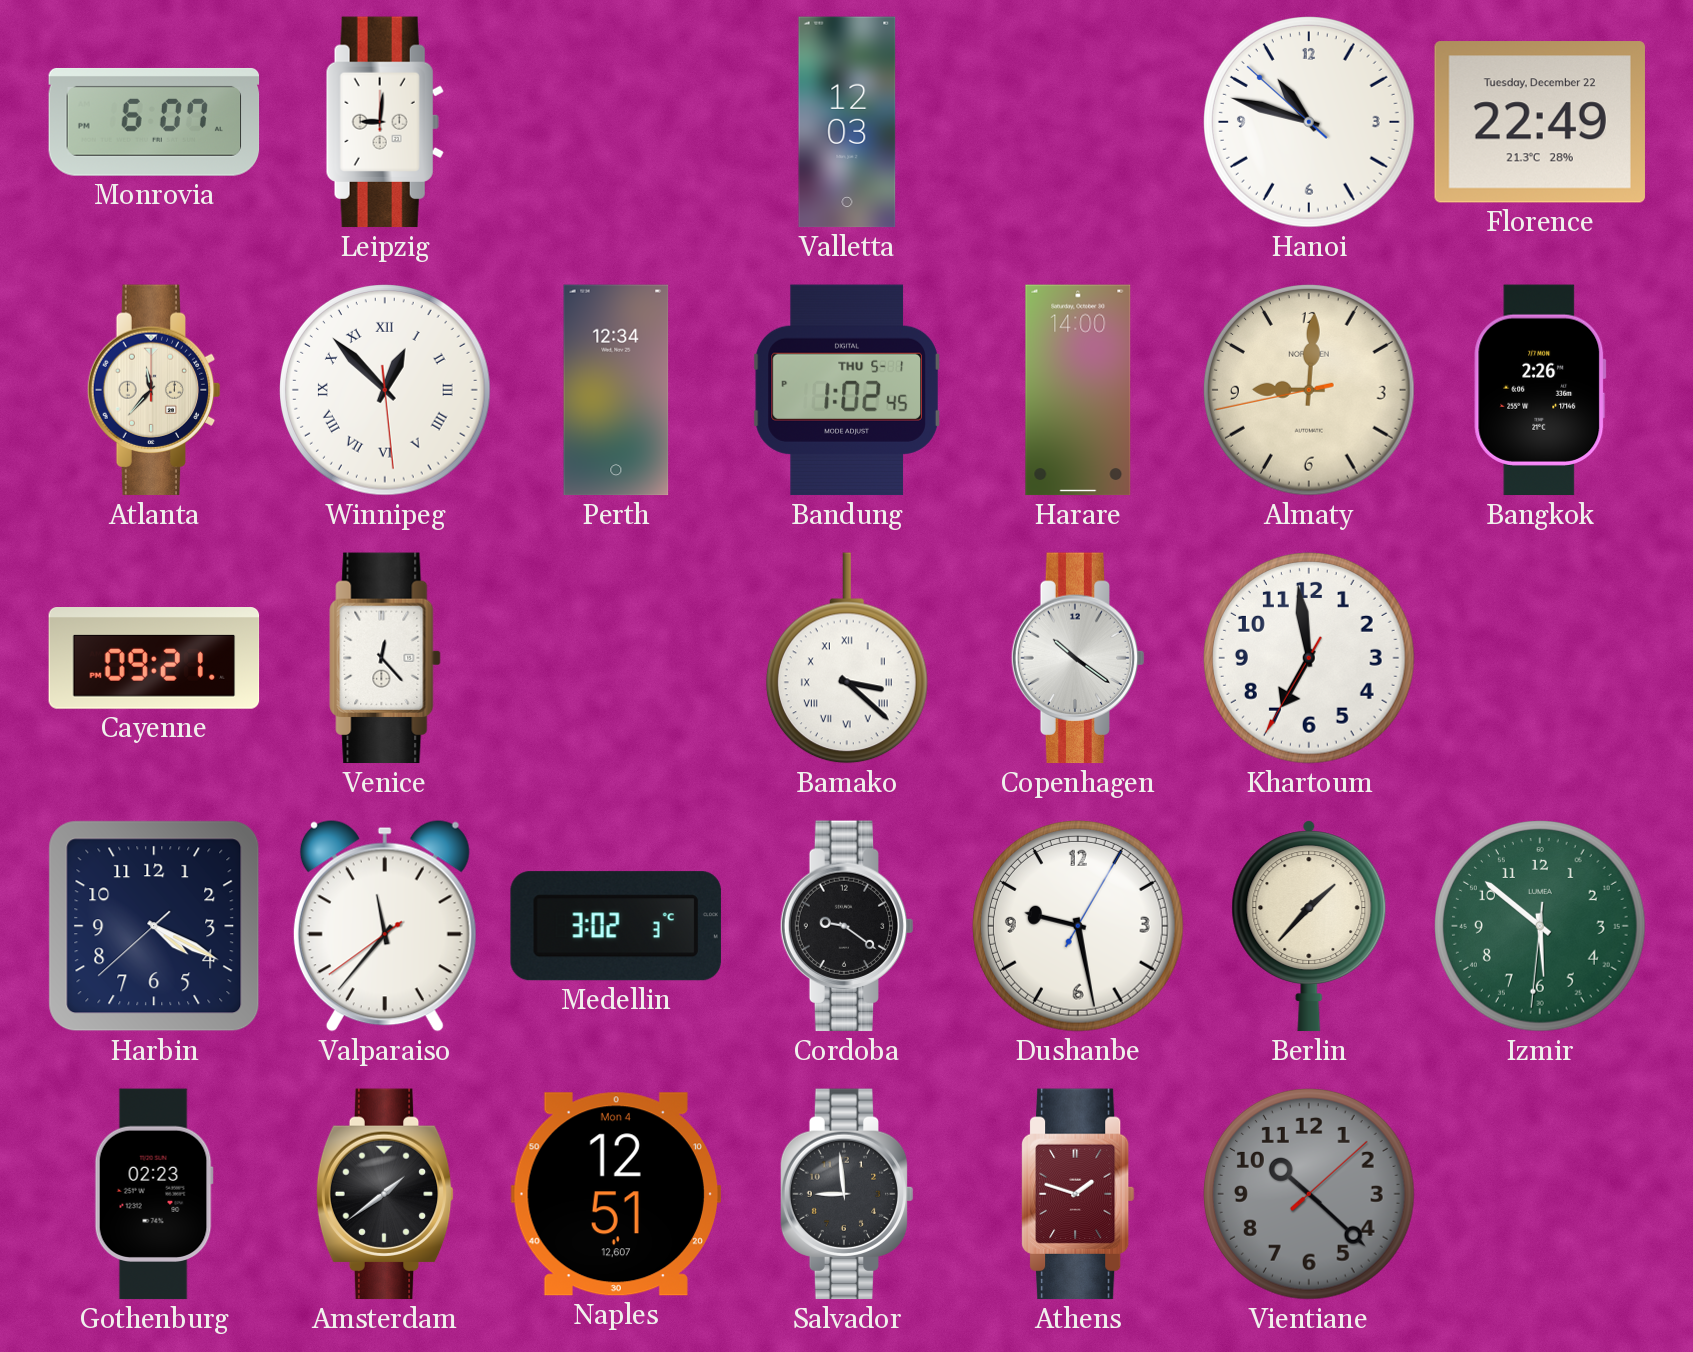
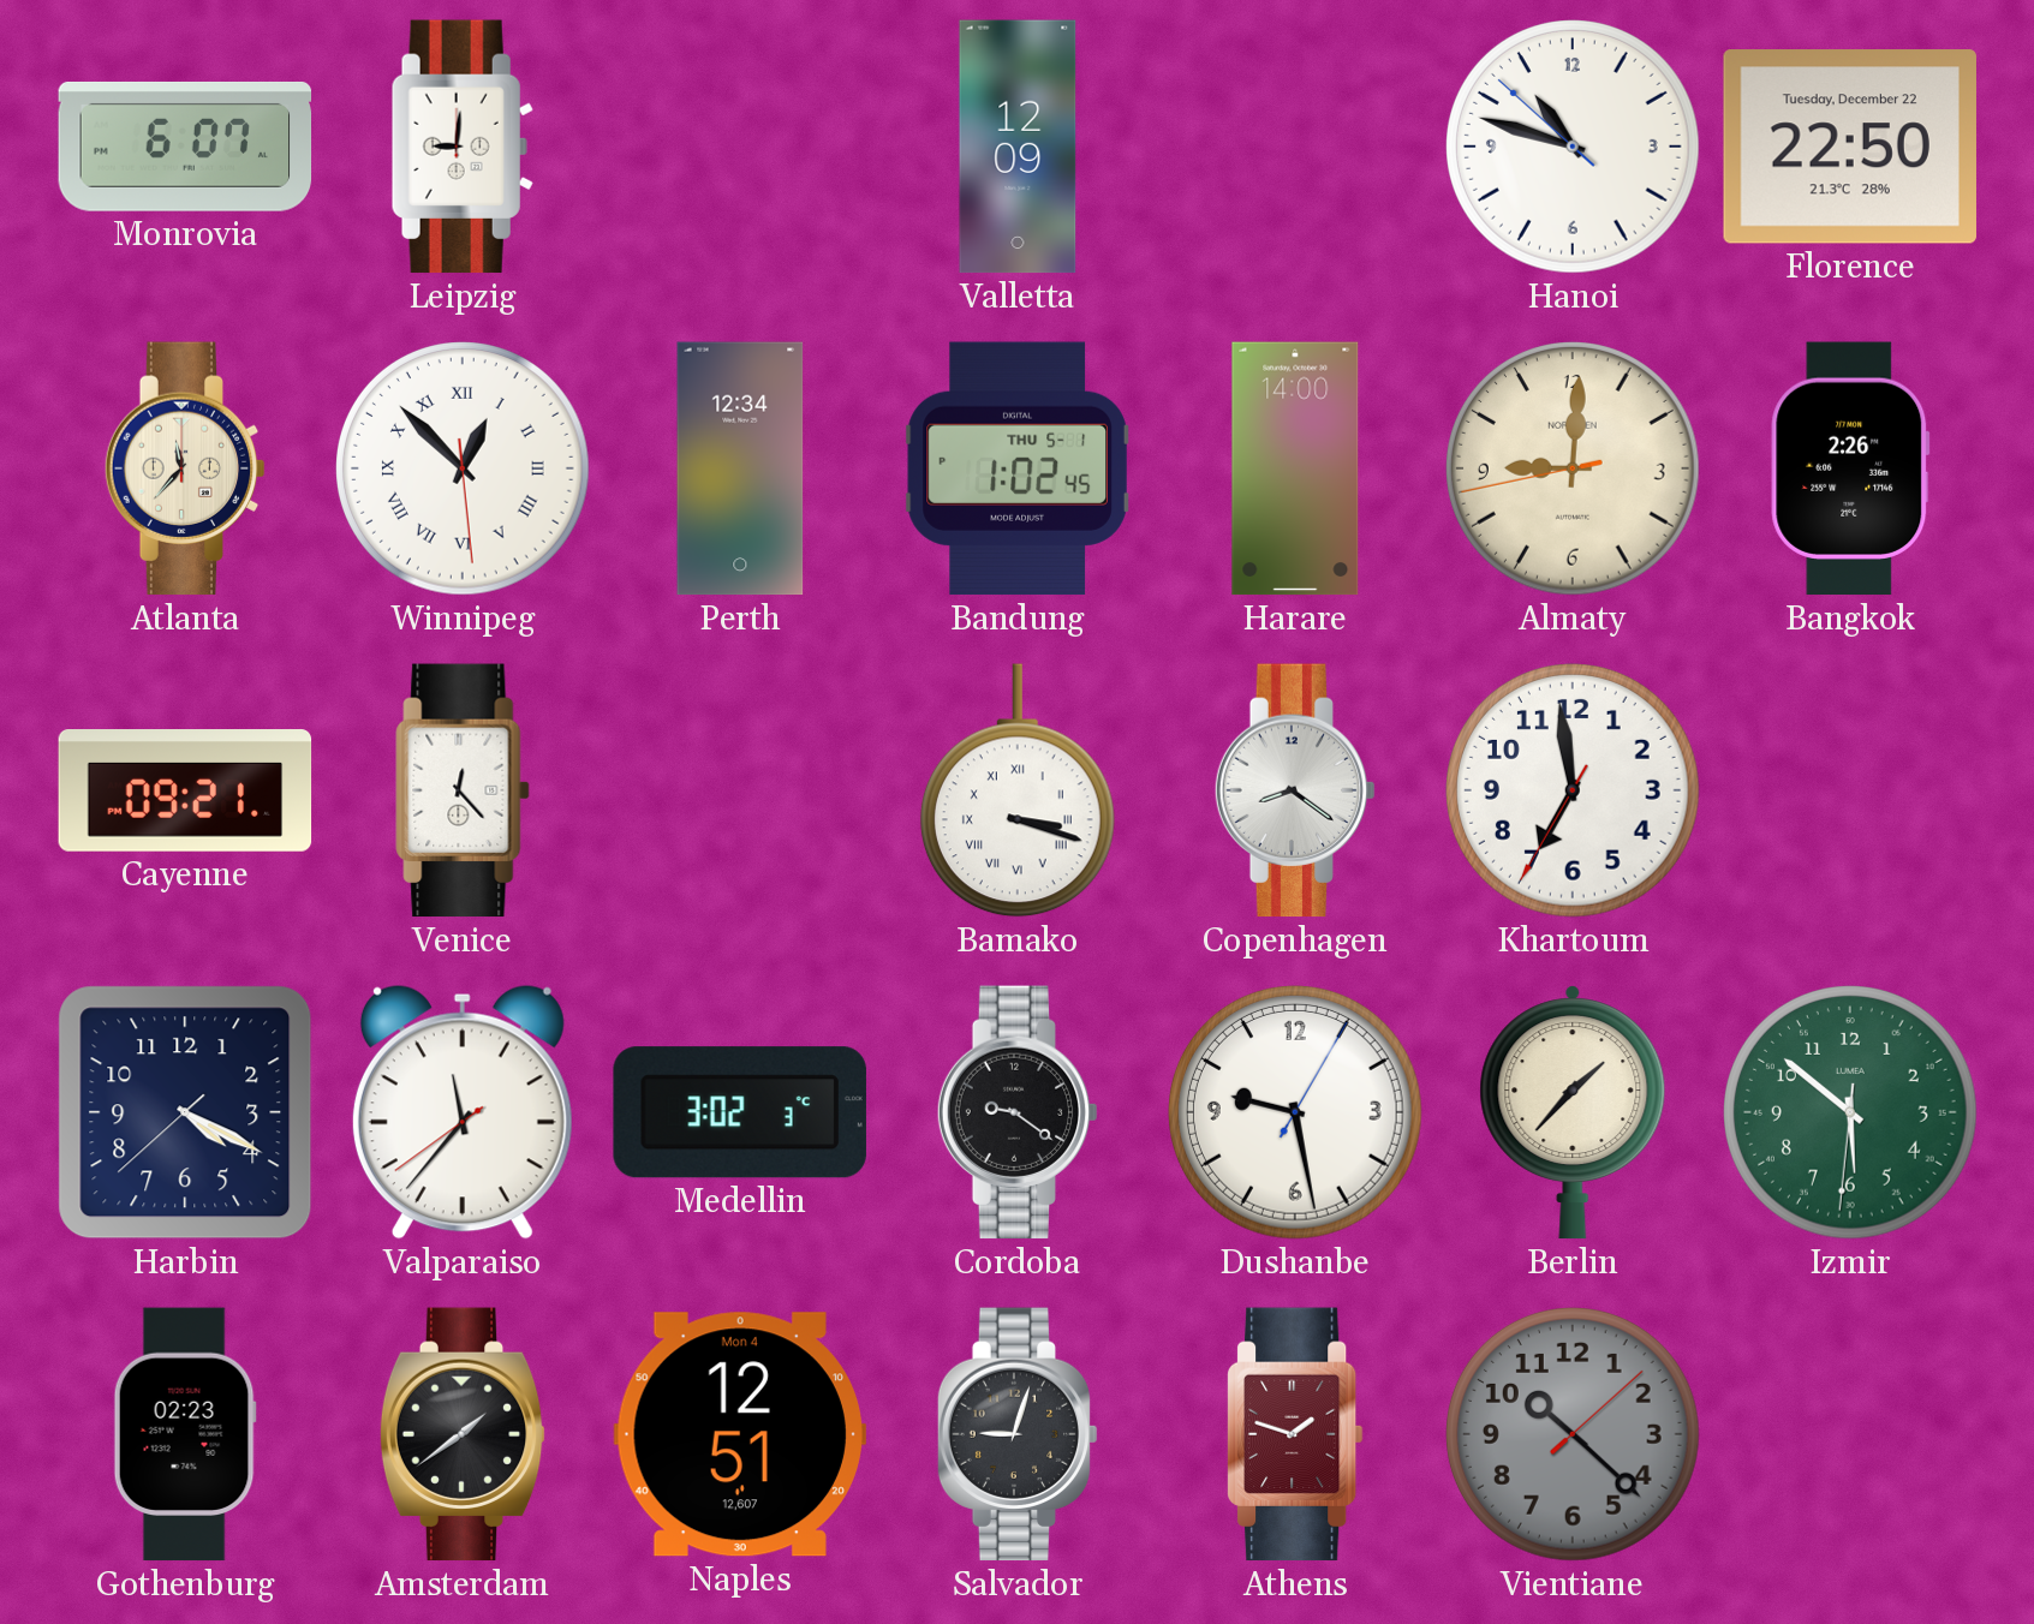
Valletta: 12:03 -> 12:09
Florence: 22:49 -> 22:50
Bamako: 3:22 -> 3:18
Copenhagen: 10:21 -> 8:21
Salvador: 8:59 -> 9:03
